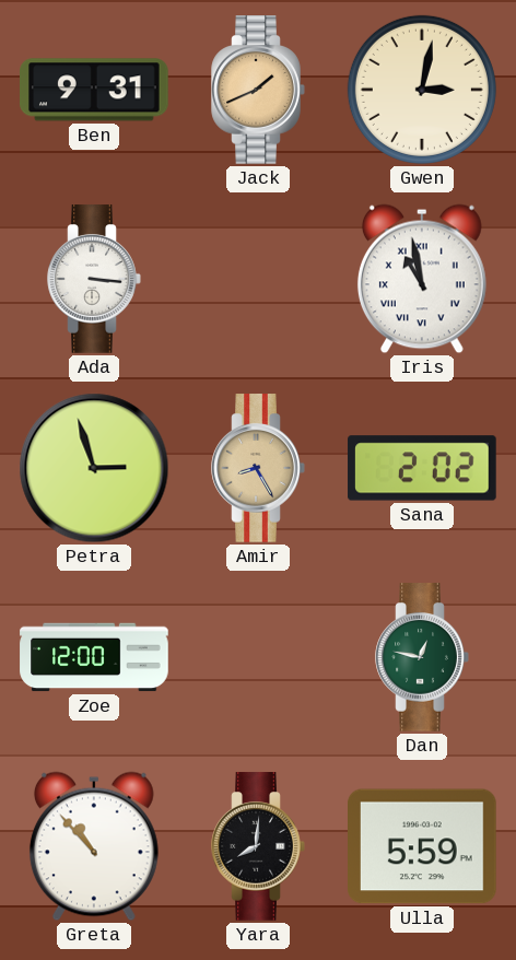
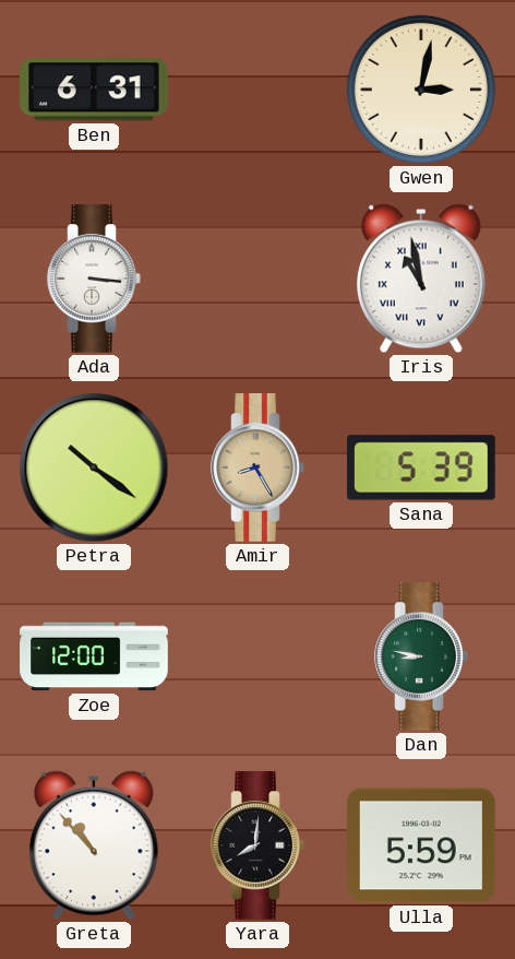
Ben: 9:31 -> 6:31
Jack: 1:41 -> none
Petra: 2:57 -> 10:21
Sana: 2:02 -> 5:39
Dan: 12:47 -> 8:47
